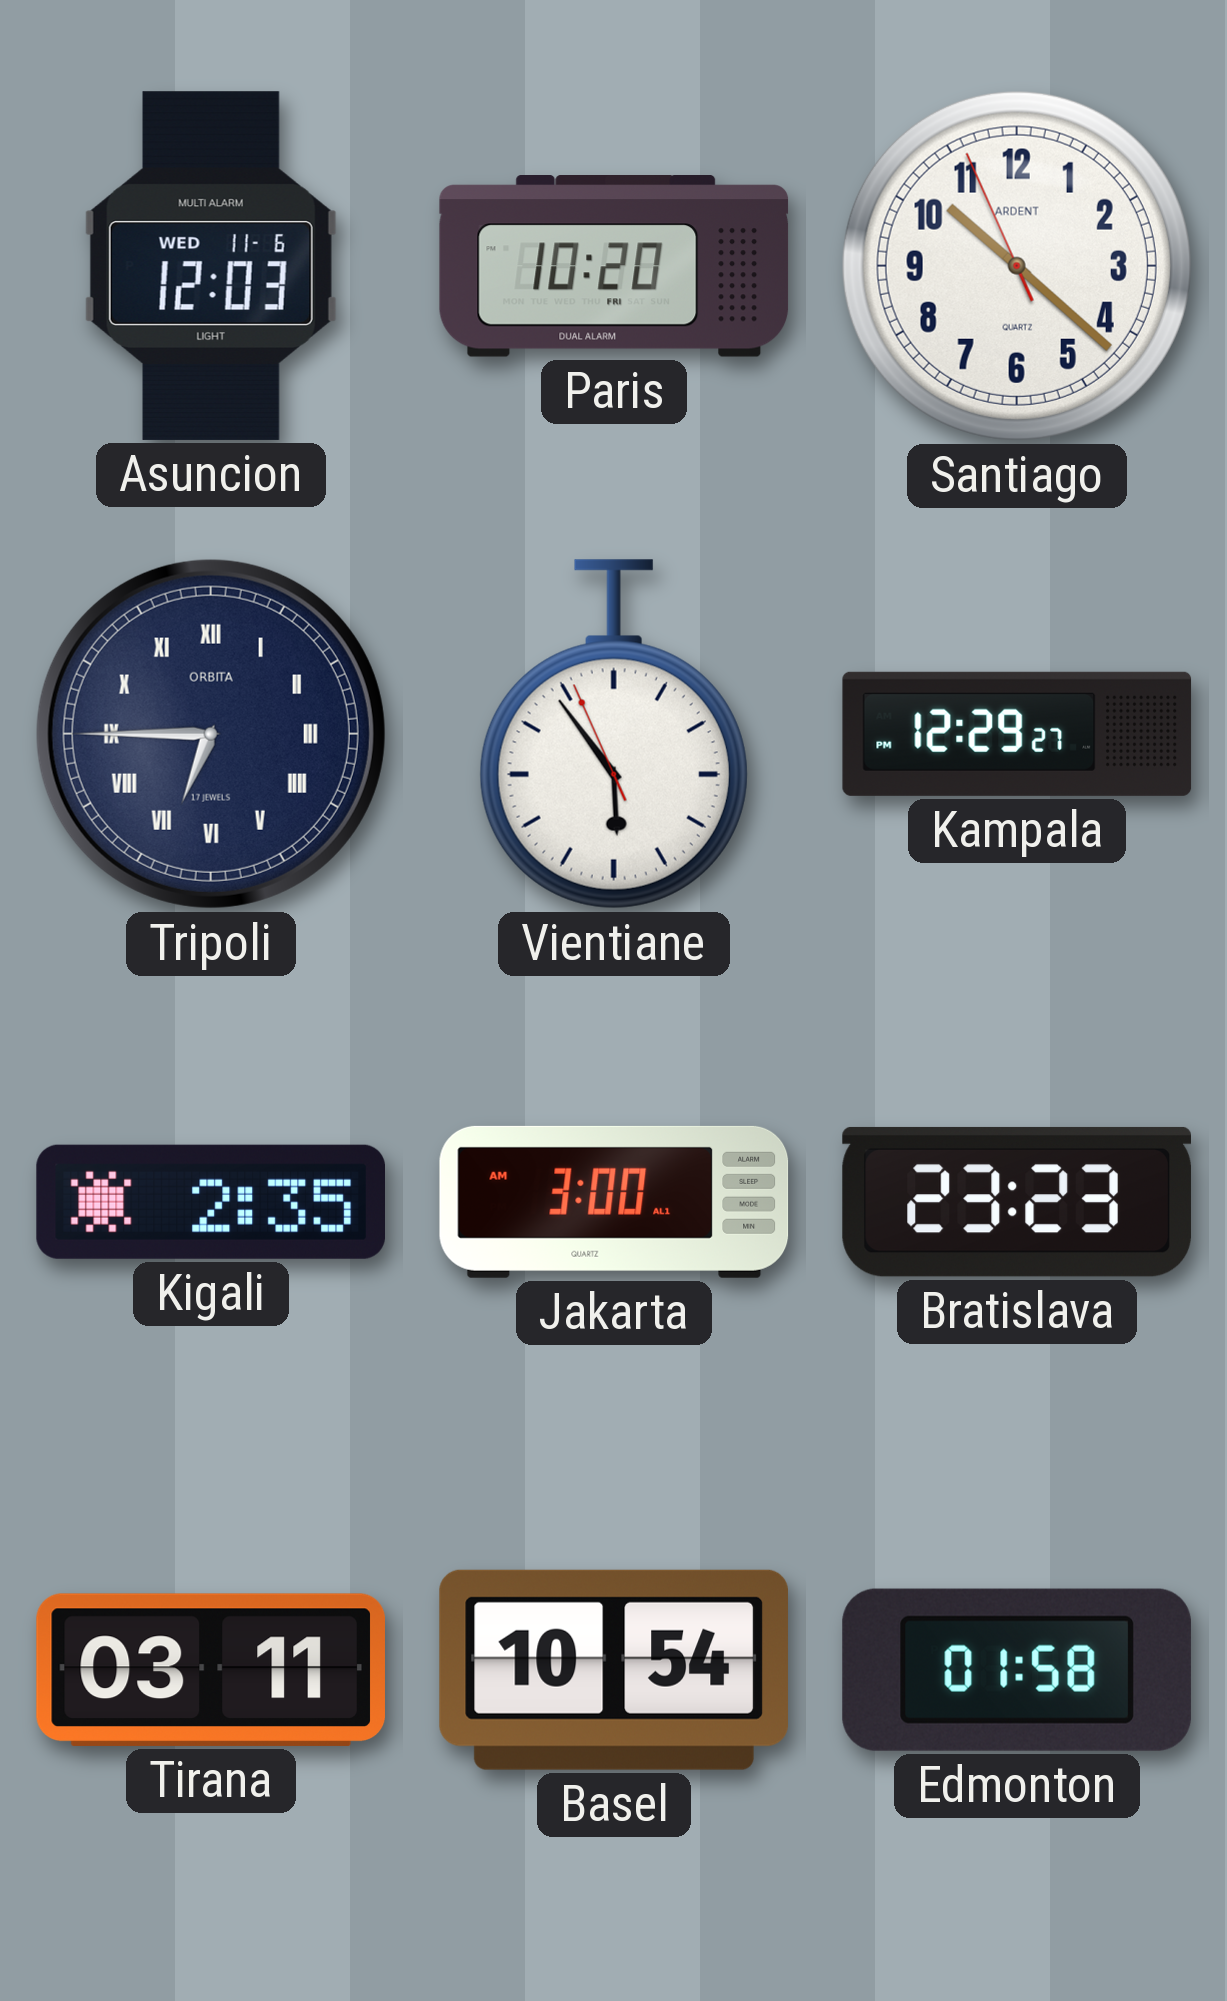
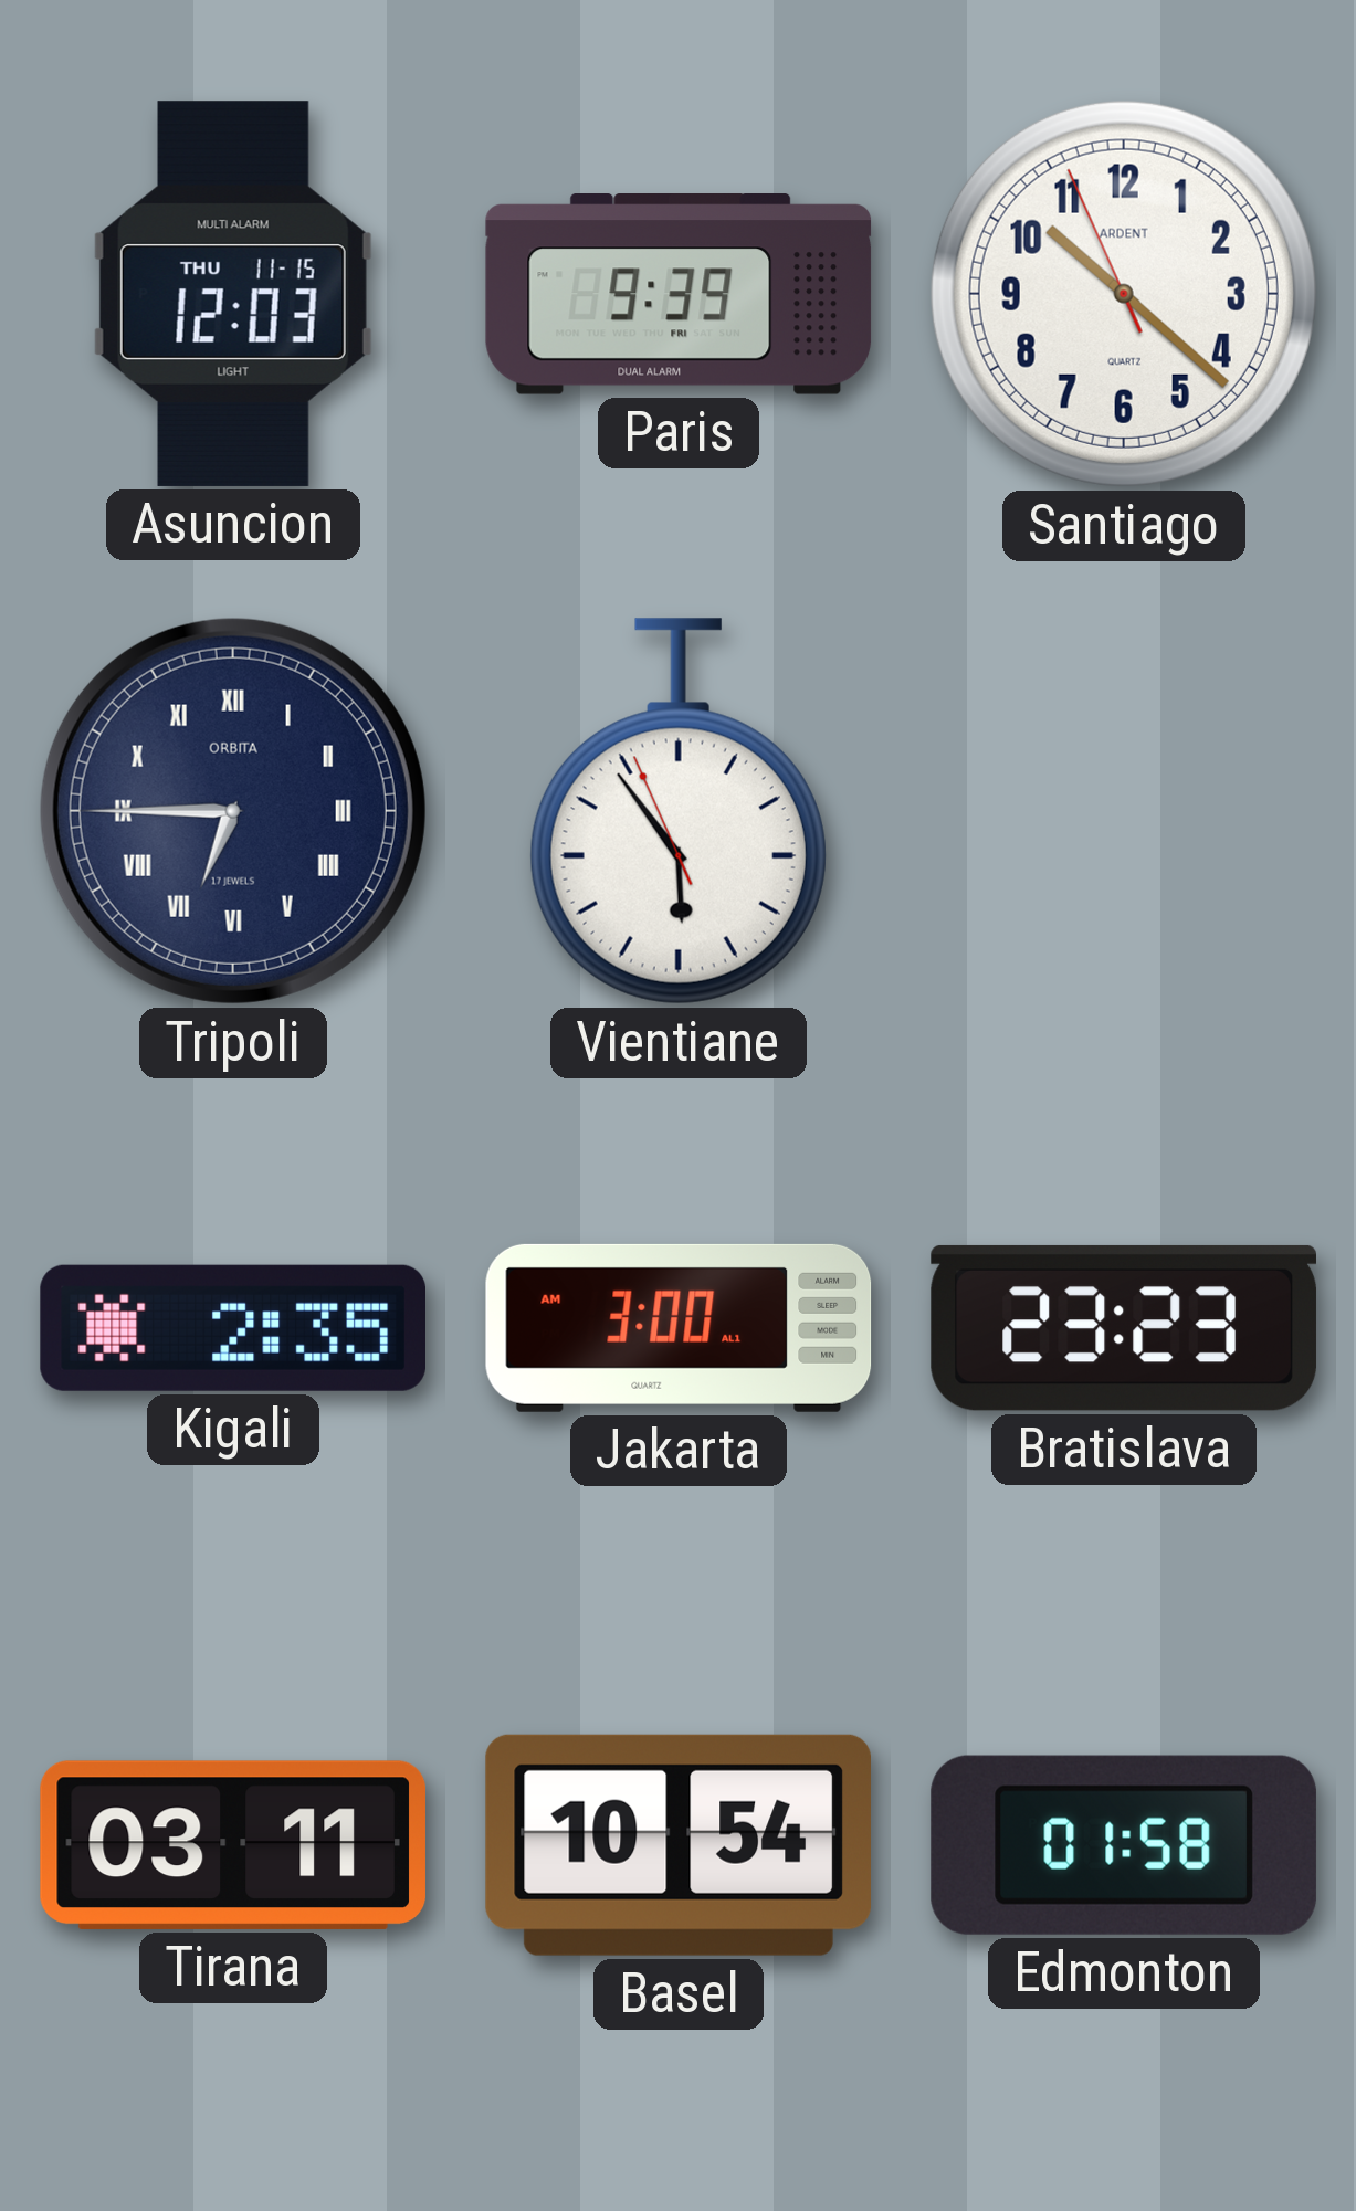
Asuncion date: WED 11-6 -> THU 11-15
Paris: 10:20 -> 9:39
Kampala: 12:29 -> none
